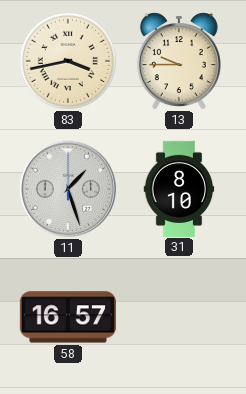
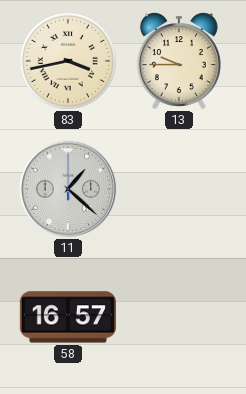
11: 1:27 -> 1:22
31: 8:10 -> none
